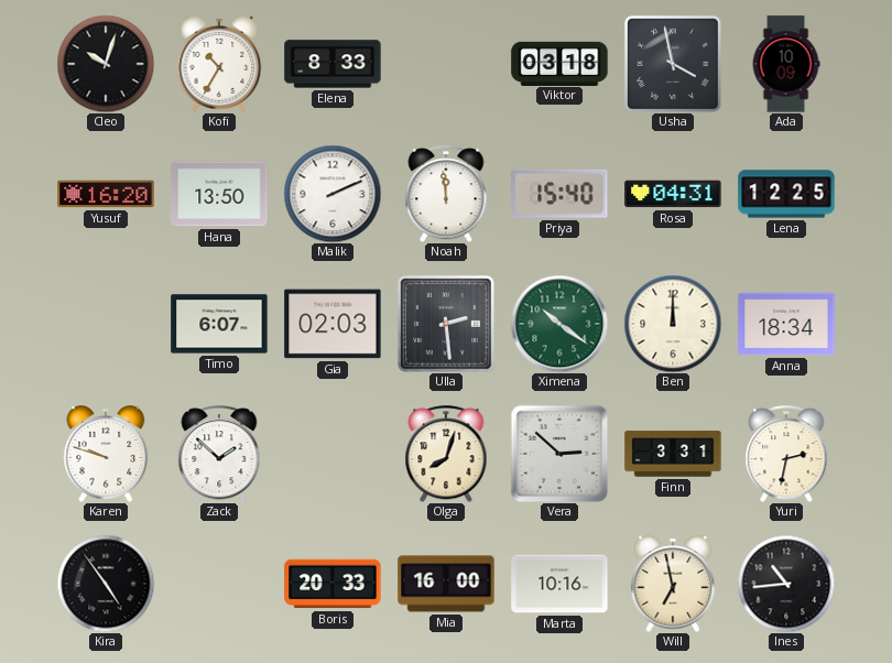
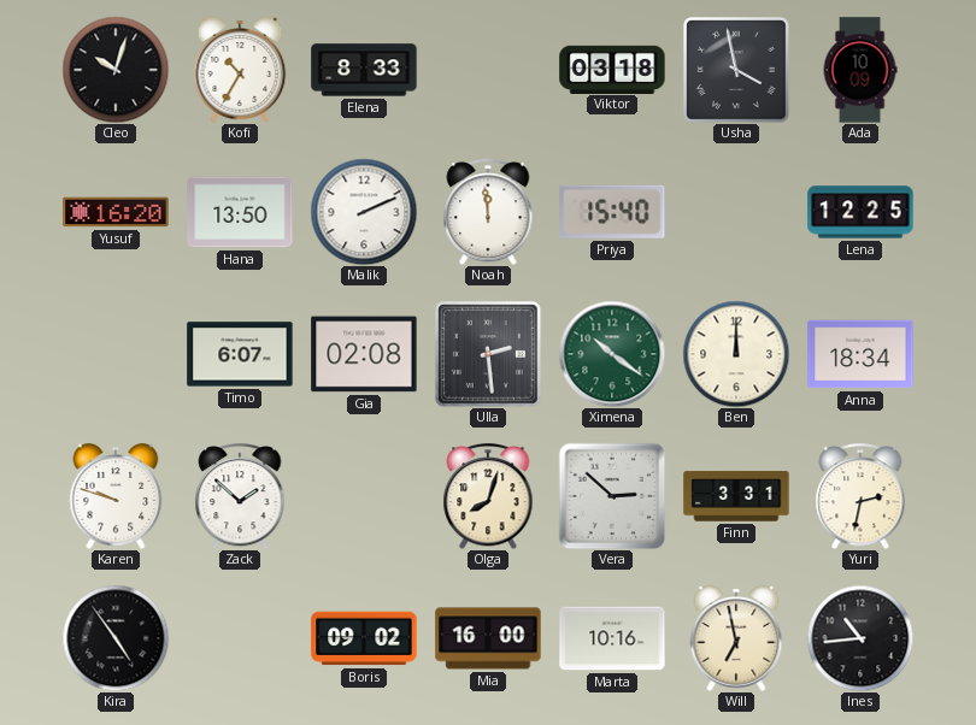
Rosa: 04:31 -> none
Gia: 02:03 -> 02:08
Boris: 20:33 -> 09:02
